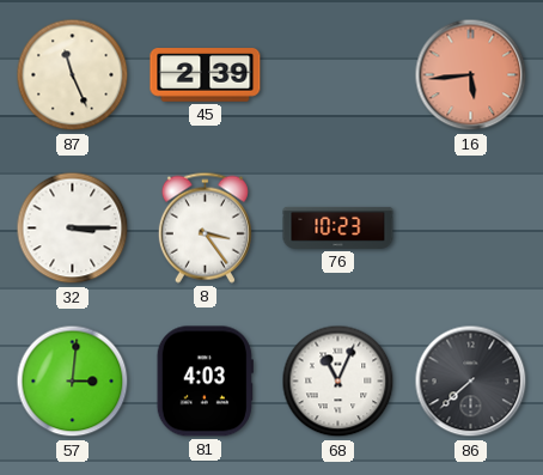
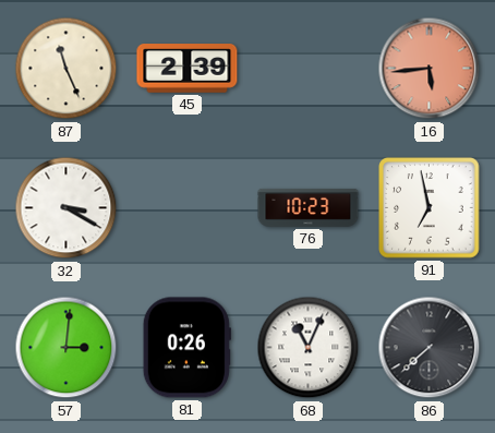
32: 3:15 -> 3:20
8: 3:24 -> none
91: none -> 6:58
81: 4:03 -> 0:26
